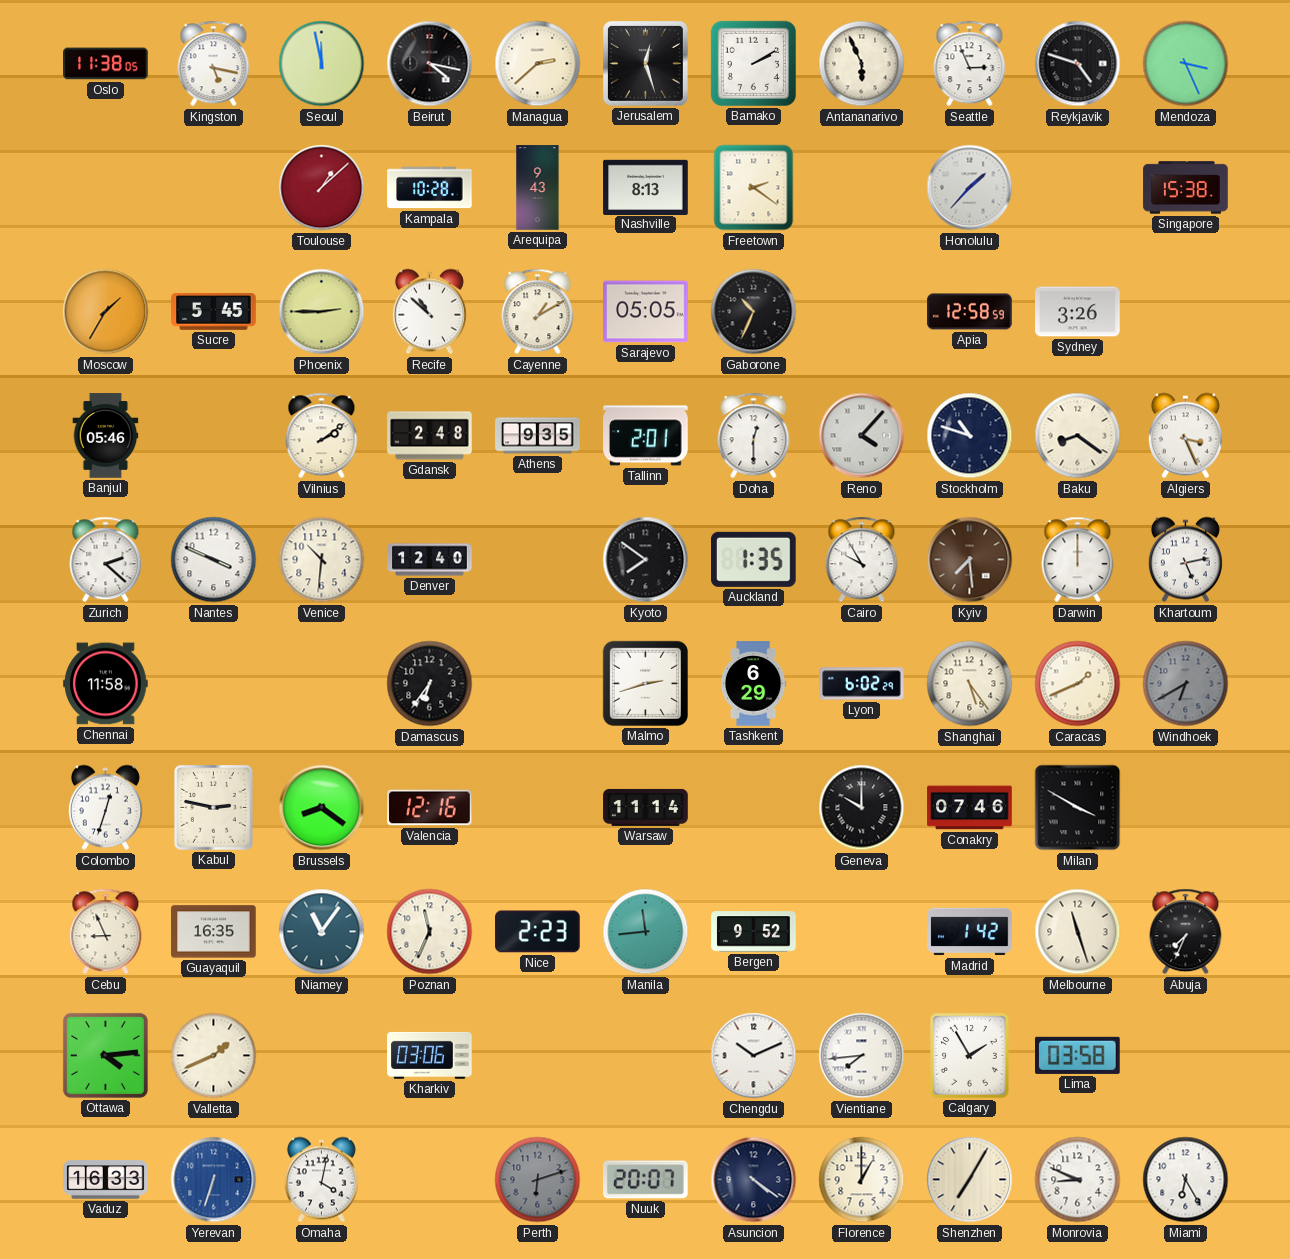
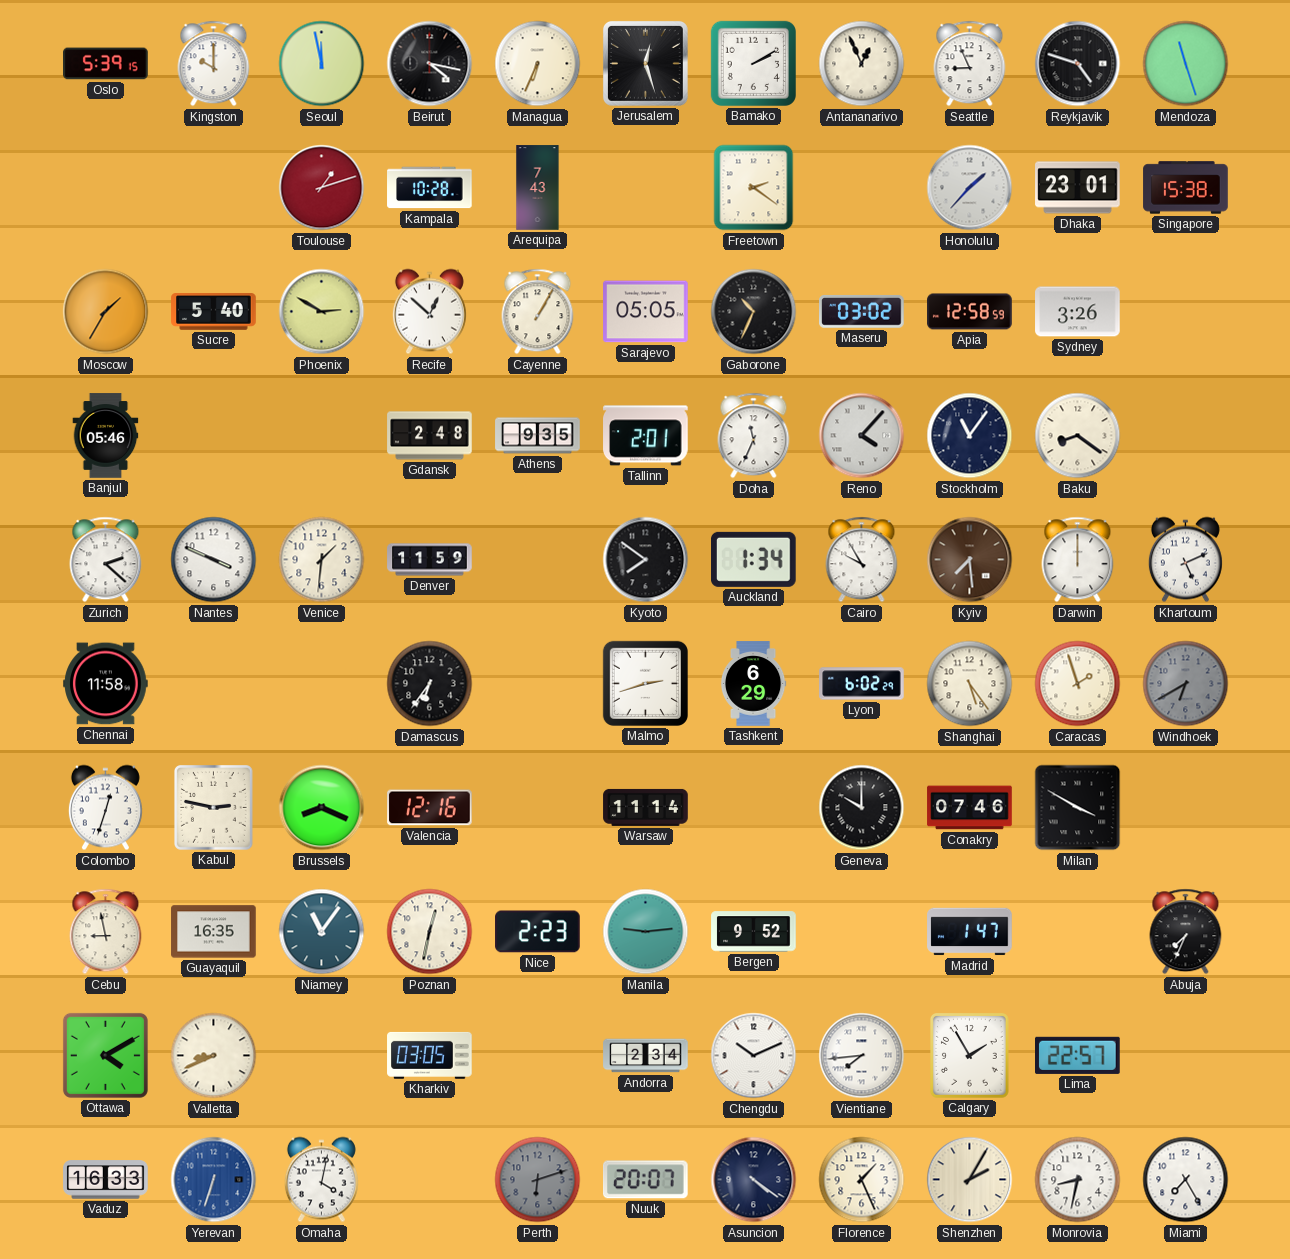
Oslo: 11:38 -> 5:39
Kingston: 5:17 -> 10:00
Managua: 2:38 -> 6:34
Antananarivo: 5:56 -> 12:56
Seattle: 2:56 -> 8:56
Mendoza: 3:26 -> 11:27
Toulouse: 1:08 -> 1:12
Arequipa: 9:43 -> 7:43
Nashville: 8:13 -> none
Dhaka: none -> 23:01
Sucre: 5:45 -> 5:40
Phoenix: 2:45 -> 2:50
Recife: 10:52 -> 12:52
Cayenne: 1:10 -> 1:05
Maseru: none -> 03:02
Vilnius: 2:09 -> none
Doha: 12:30 -> 11:34
Stockholm: 10:48 -> 11:06
Algiers: 3:26 -> none
Venice: 10:31 -> 1:31
Denver: 12:40 -> 11:59
Auckland: 1:35 -> 1:34
Khartoum: 5:13 -> 5:11
Caracas: 1:41 -> 1:57
Brussels: 8:21 -> 8:19
Cebu: 8:56 -> 8:58
Poznan: 11:34 -> 12:32
Manila: 11:44 -> 9:14
Madrid: 1:42 -> 1:47
Melbourne: 11:27 -> none
Ottawa: 4:14 -> 4:10
Valletta: 1:41 -> 8:41
Kharkiv: 03:06 -> 03:05
Andorra: none -> 2:34
Lima: 03:58 -> 22:57
Florence: 1:00 -> 1:26
Shenzhen: 7:05 -> 2:05
Monrovia: 8:49 -> 8:32
Miami: 6:25 -> 7:25
